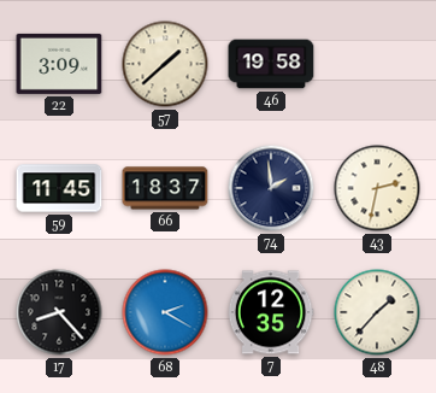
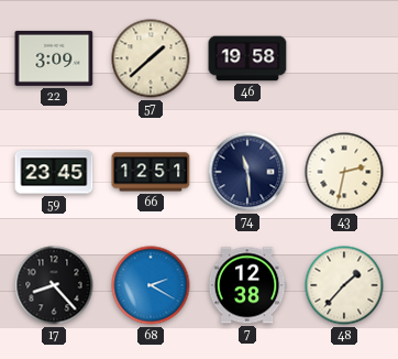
59: 11:45 -> 23:45
66: 18:37 -> 12:51
74: 1:59 -> 11:29
7: 12:35 -> 12:38
